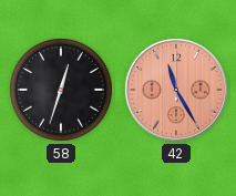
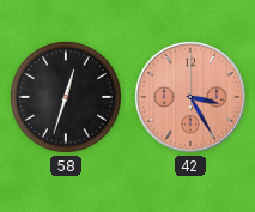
42: 11:25 -> 3:25
